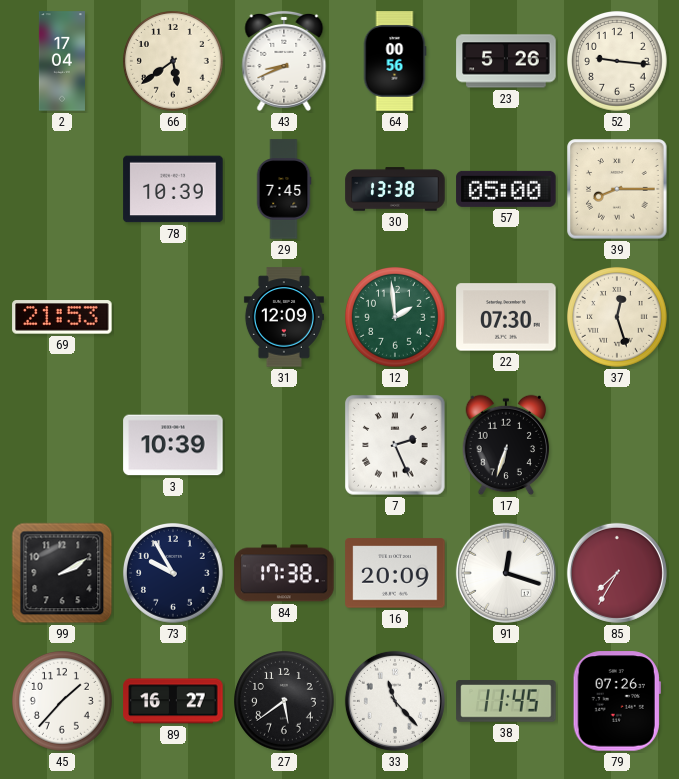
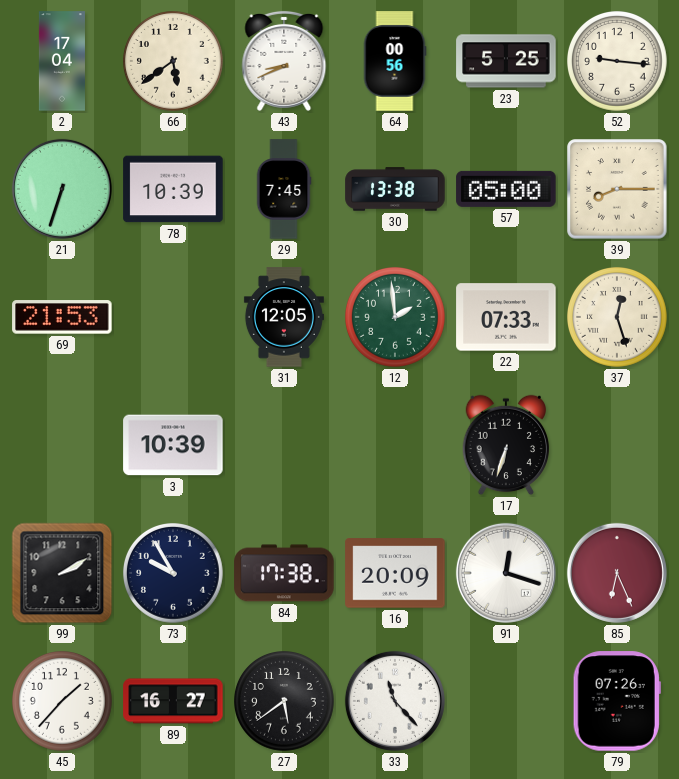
23: 5:26 -> 5:25
21: none -> 6:33
31: 12:09 -> 12:05
22: 07:30 -> 07:33
7: 2:26 -> none
85: 7:35 -> 6:26
38: 11:45 -> none
